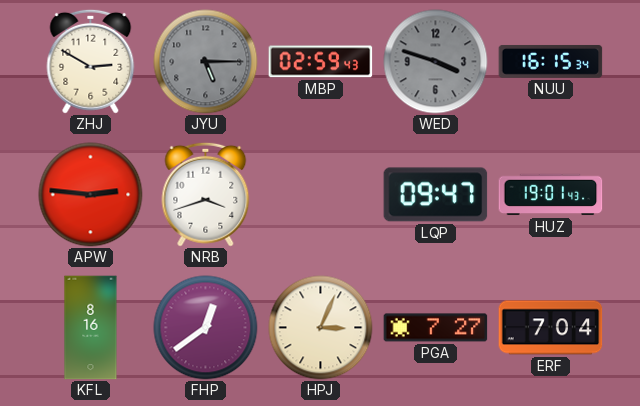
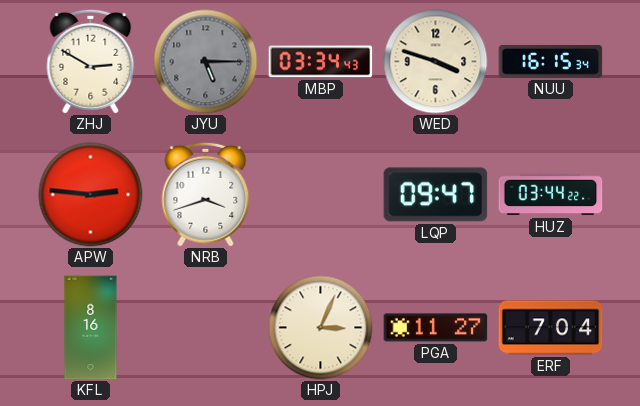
MBP: 02:59 -> 03:34
WED dial: grey -> cream
HUZ: 19:01 -> 03:44
FHP: 12:39 -> none
PGA: 7:27 -> 11:27
